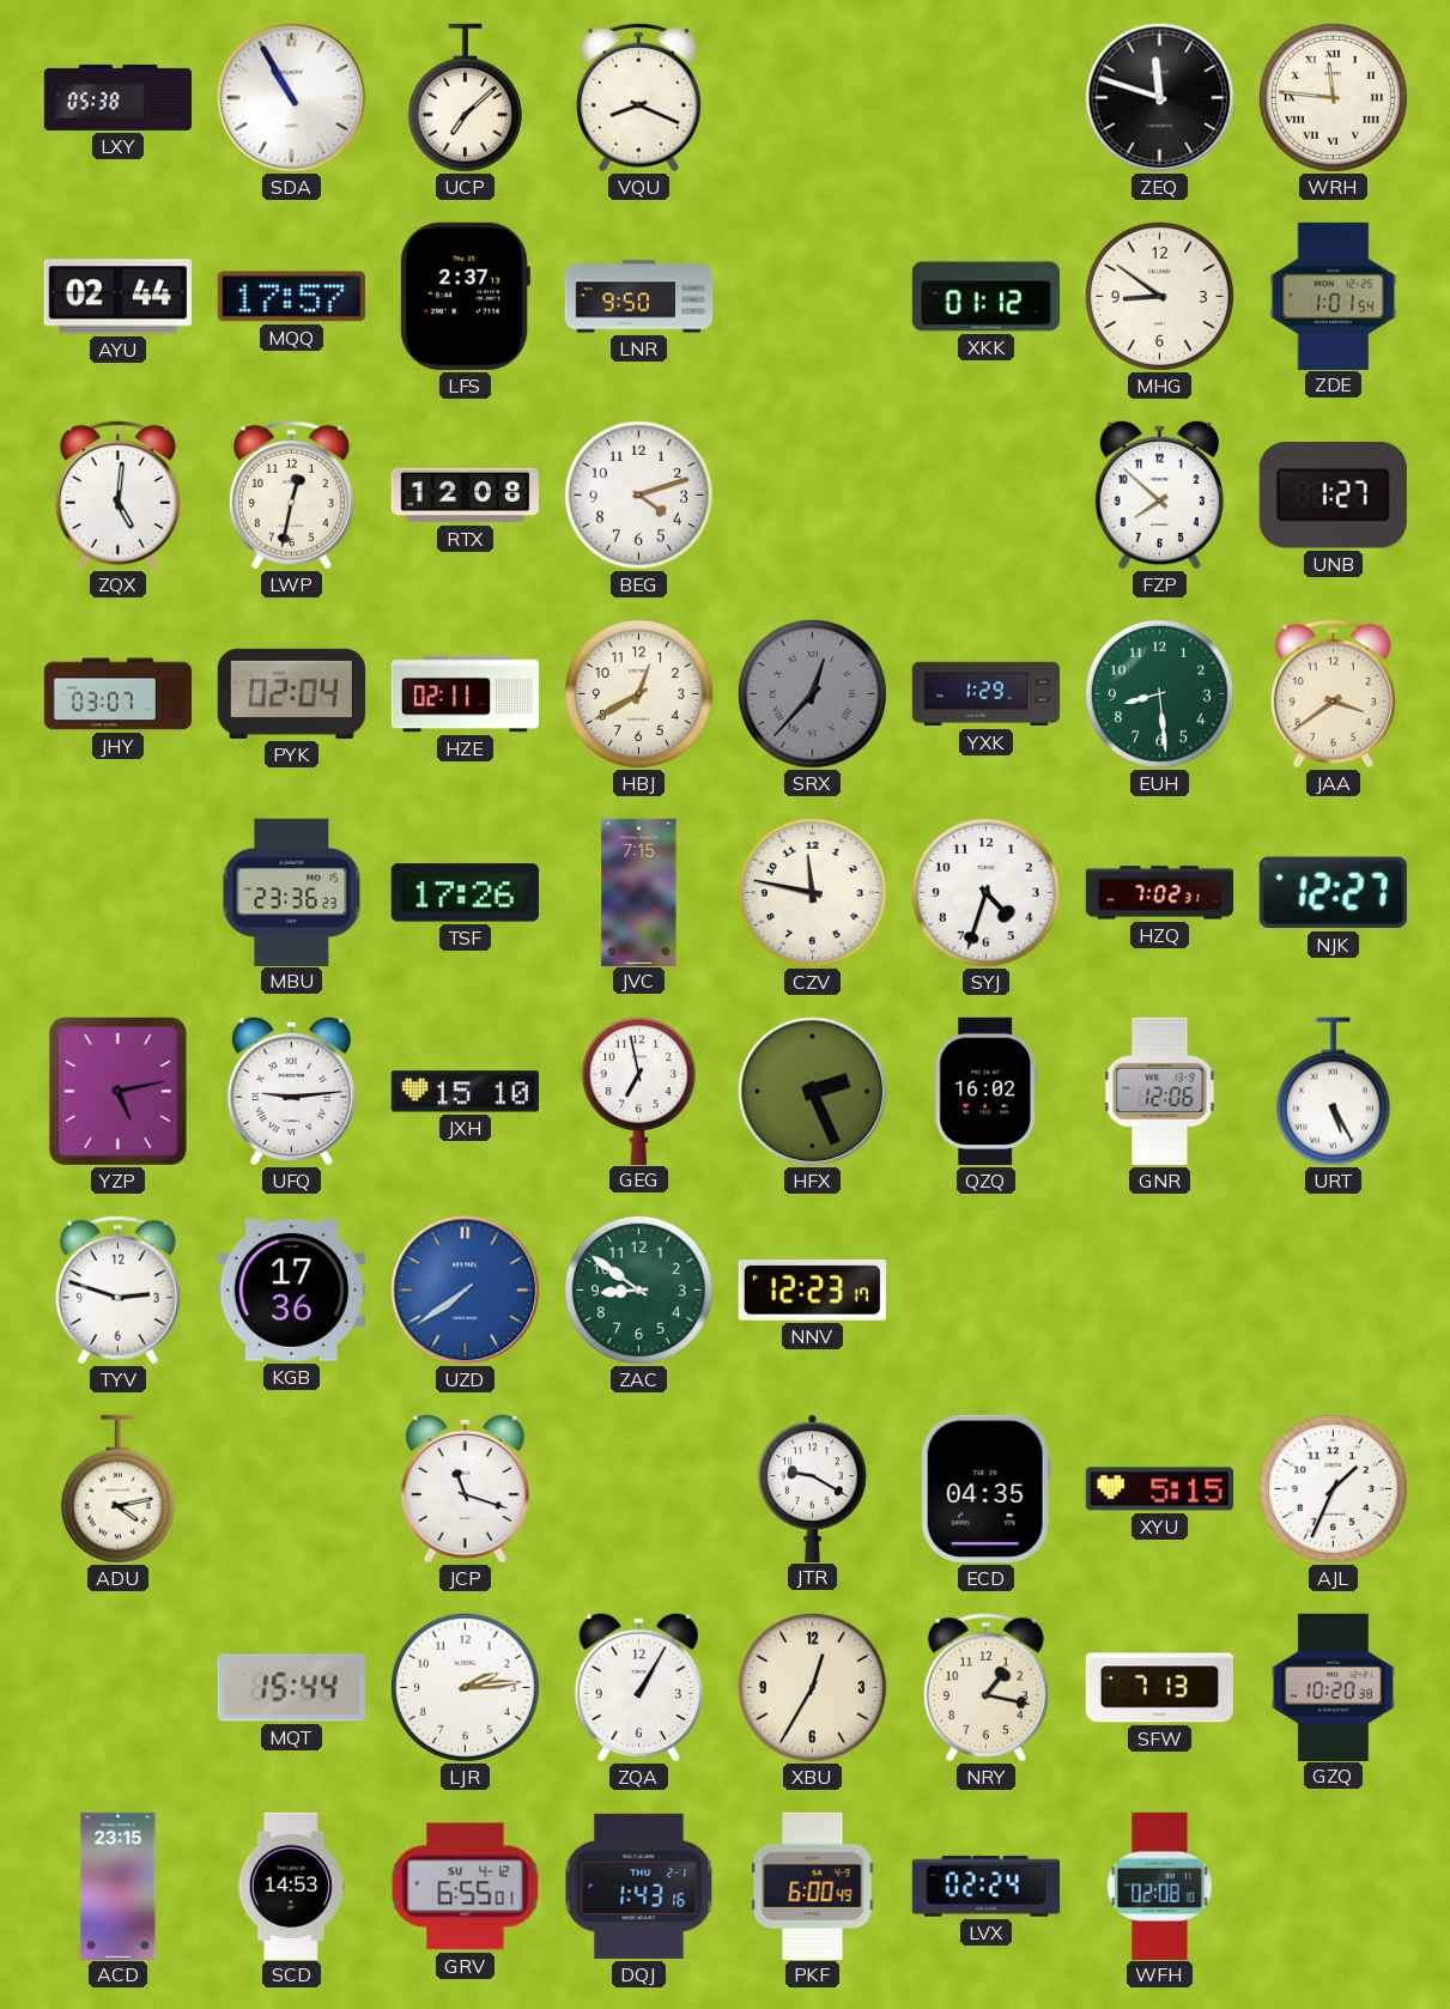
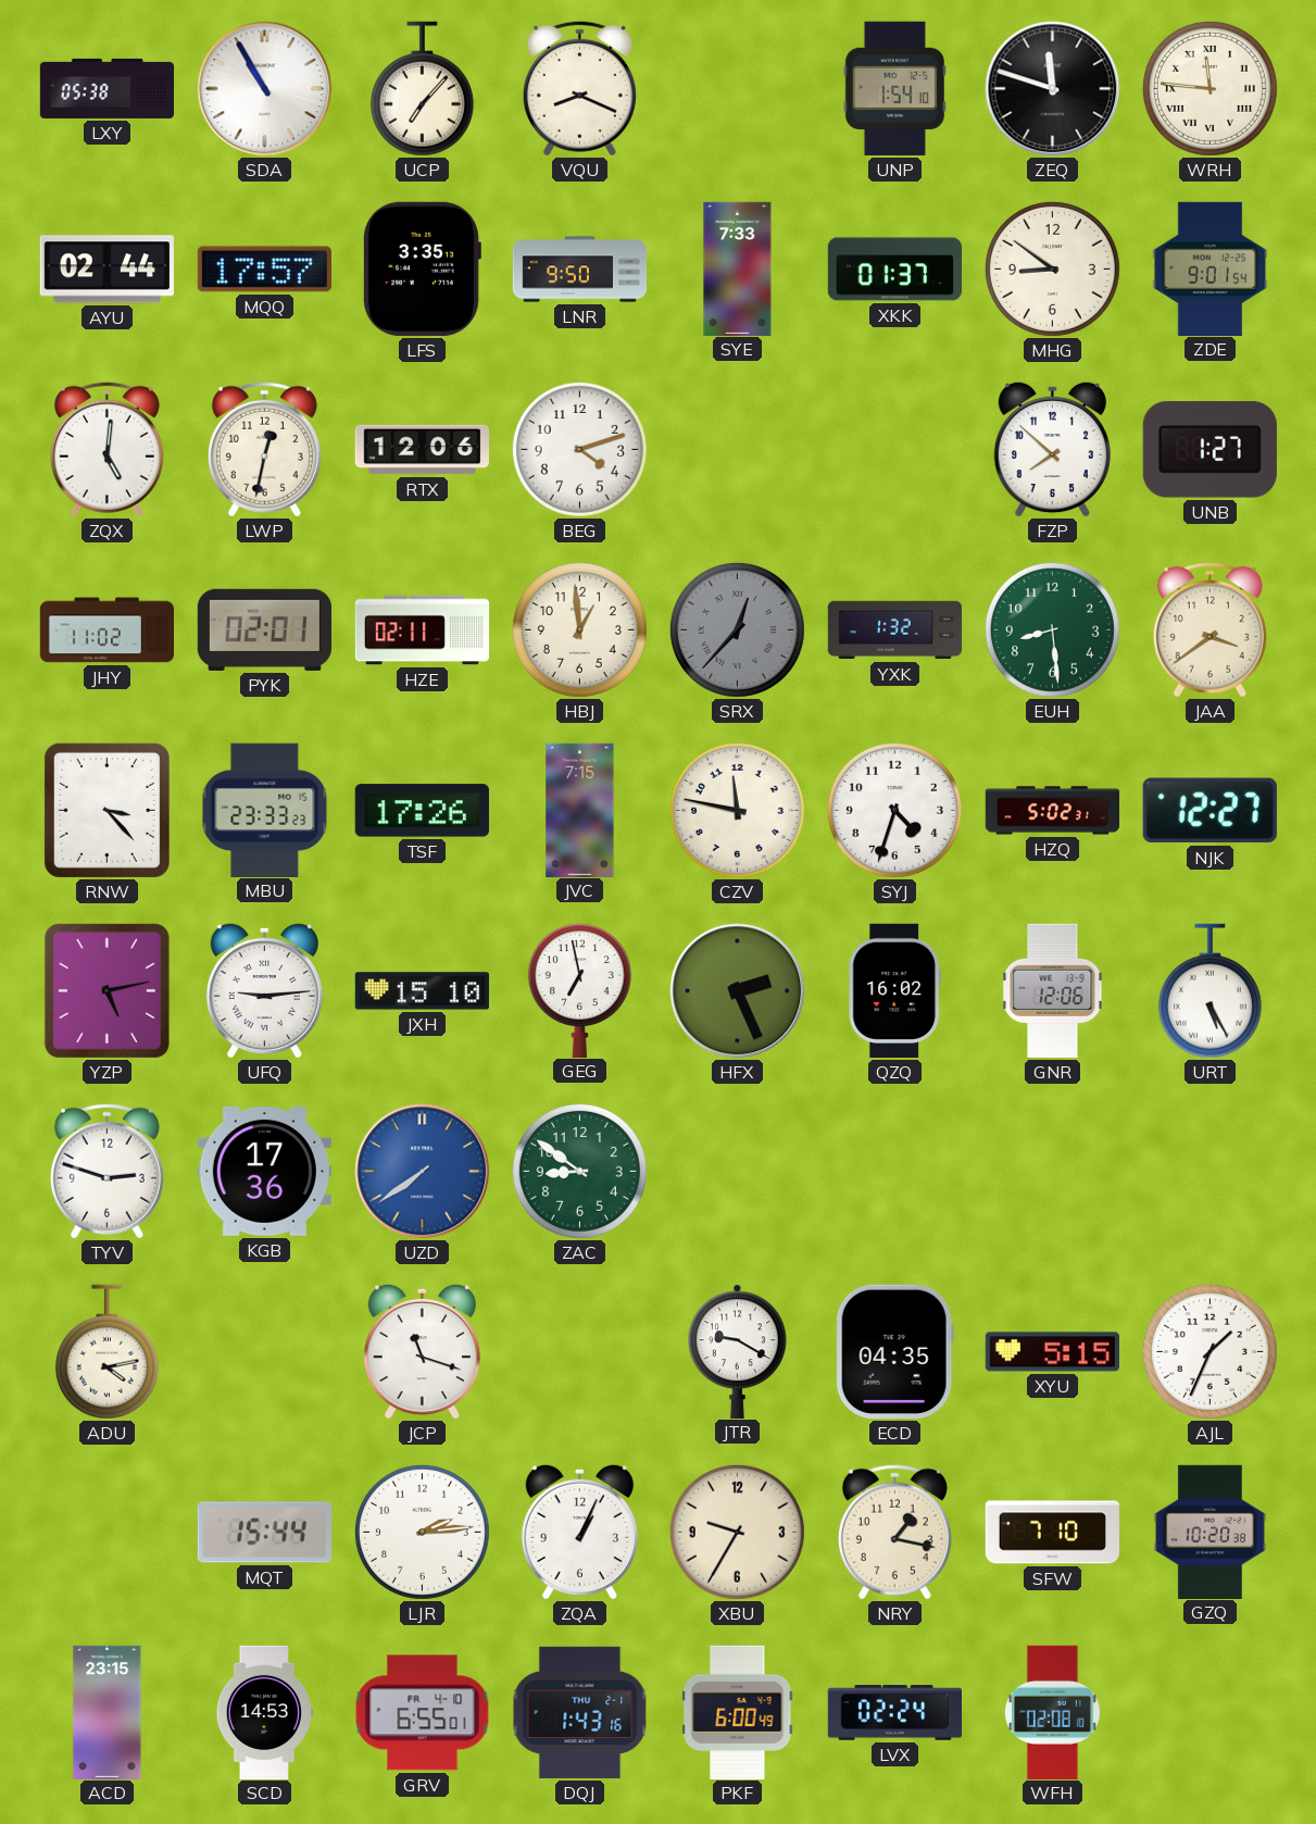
UCP: 7:08 -> 7:07
UNP: none -> 1:54
LFS: 2:37 -> 3:35
SYE: none -> 7:33
XKK: 01:12 -> 01:37
ZDE: 1:01 -> 9:01
RTX: 12:08 -> 12:06
JHY: 03:07 -> 11:02
PYK: 02:04 -> 02:01
HBJ: 12:40 -> 12:59
YXK: 1:29 -> 1:32
RNW: none -> 3:23
MBU: 23:36 -> 23:33
HZQ: 7:02 -> 5:02
NNV: 12:23 -> none
ZQA: 1:05 -> 1:04
XBU: 12:35 -> 9:35
SFW: 7:13 -> 7:10
GRV date: SU 4-12 -> FR 4-10
